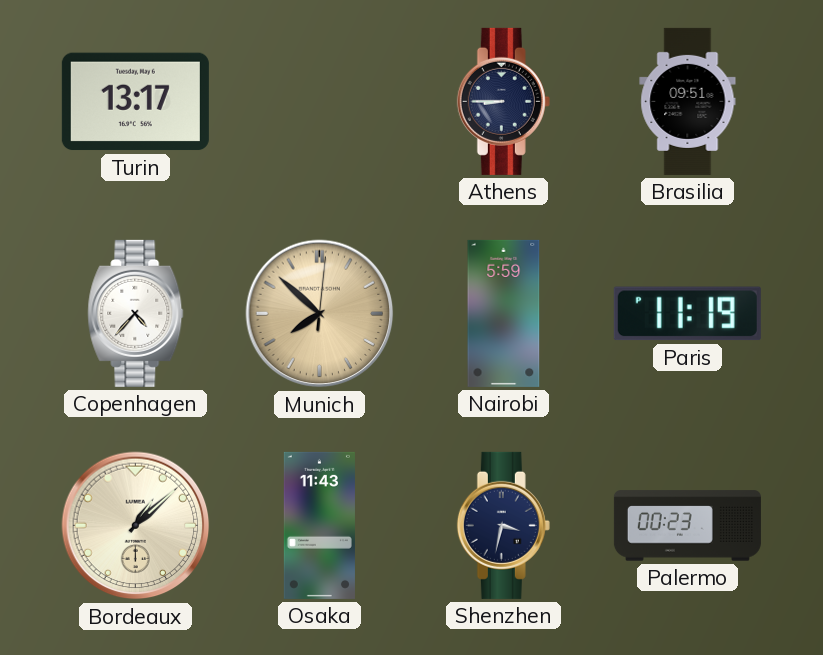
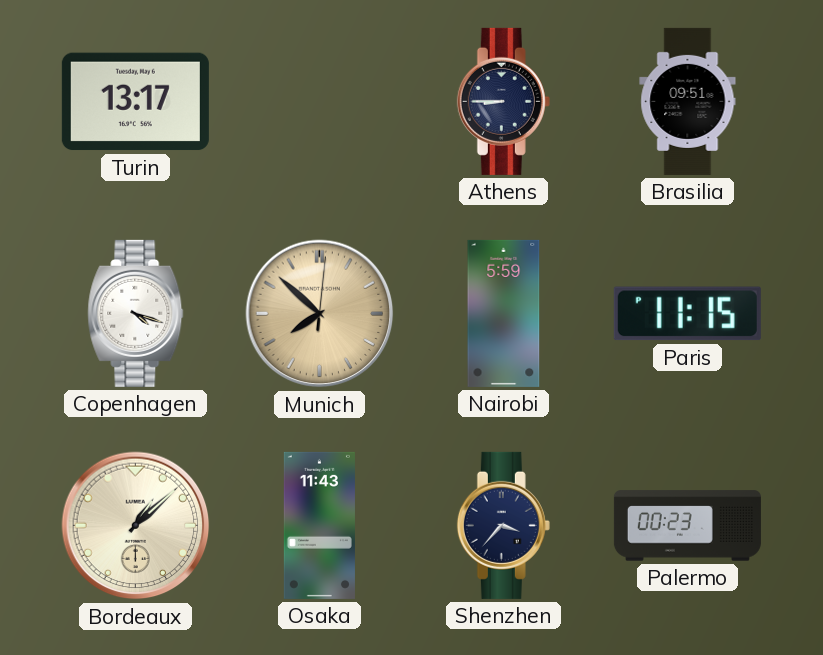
Copenhagen: 4:37 -> 4:18
Paris: 11:19 -> 11:15
Shenzhen: 3:32 -> 3:37
